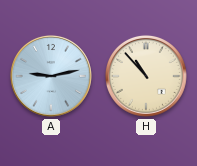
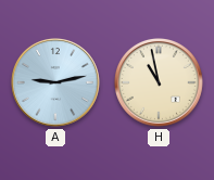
H: 10:53 -> 10:58
